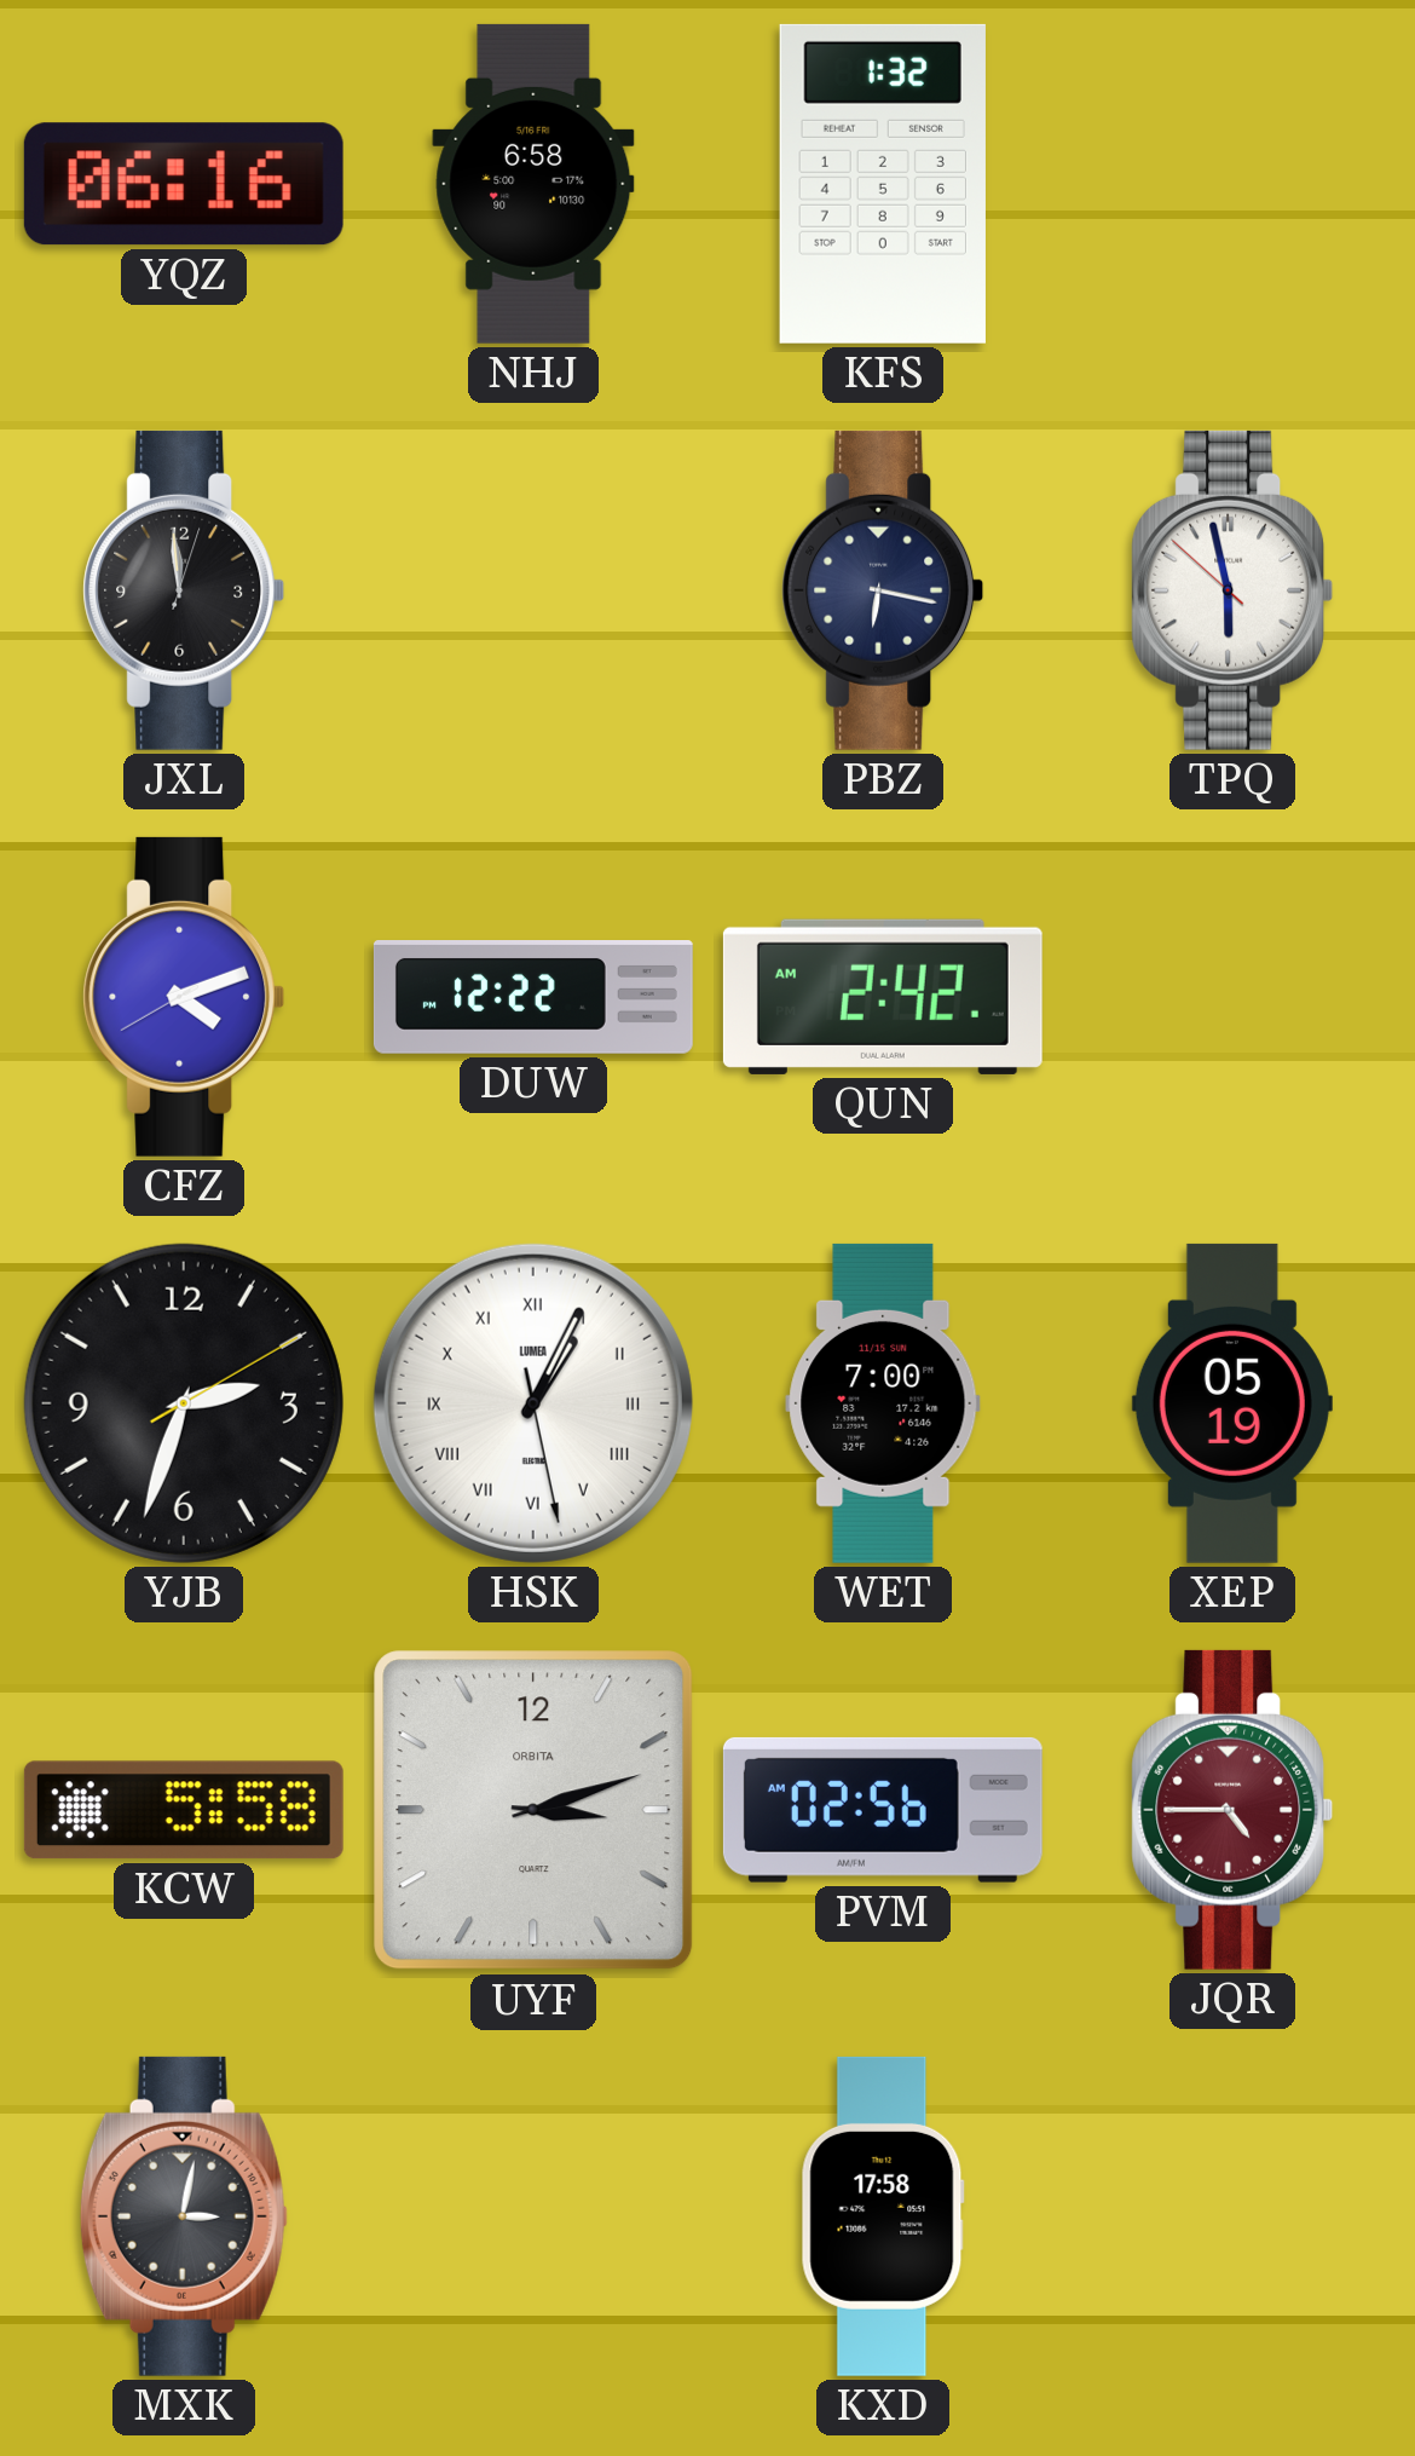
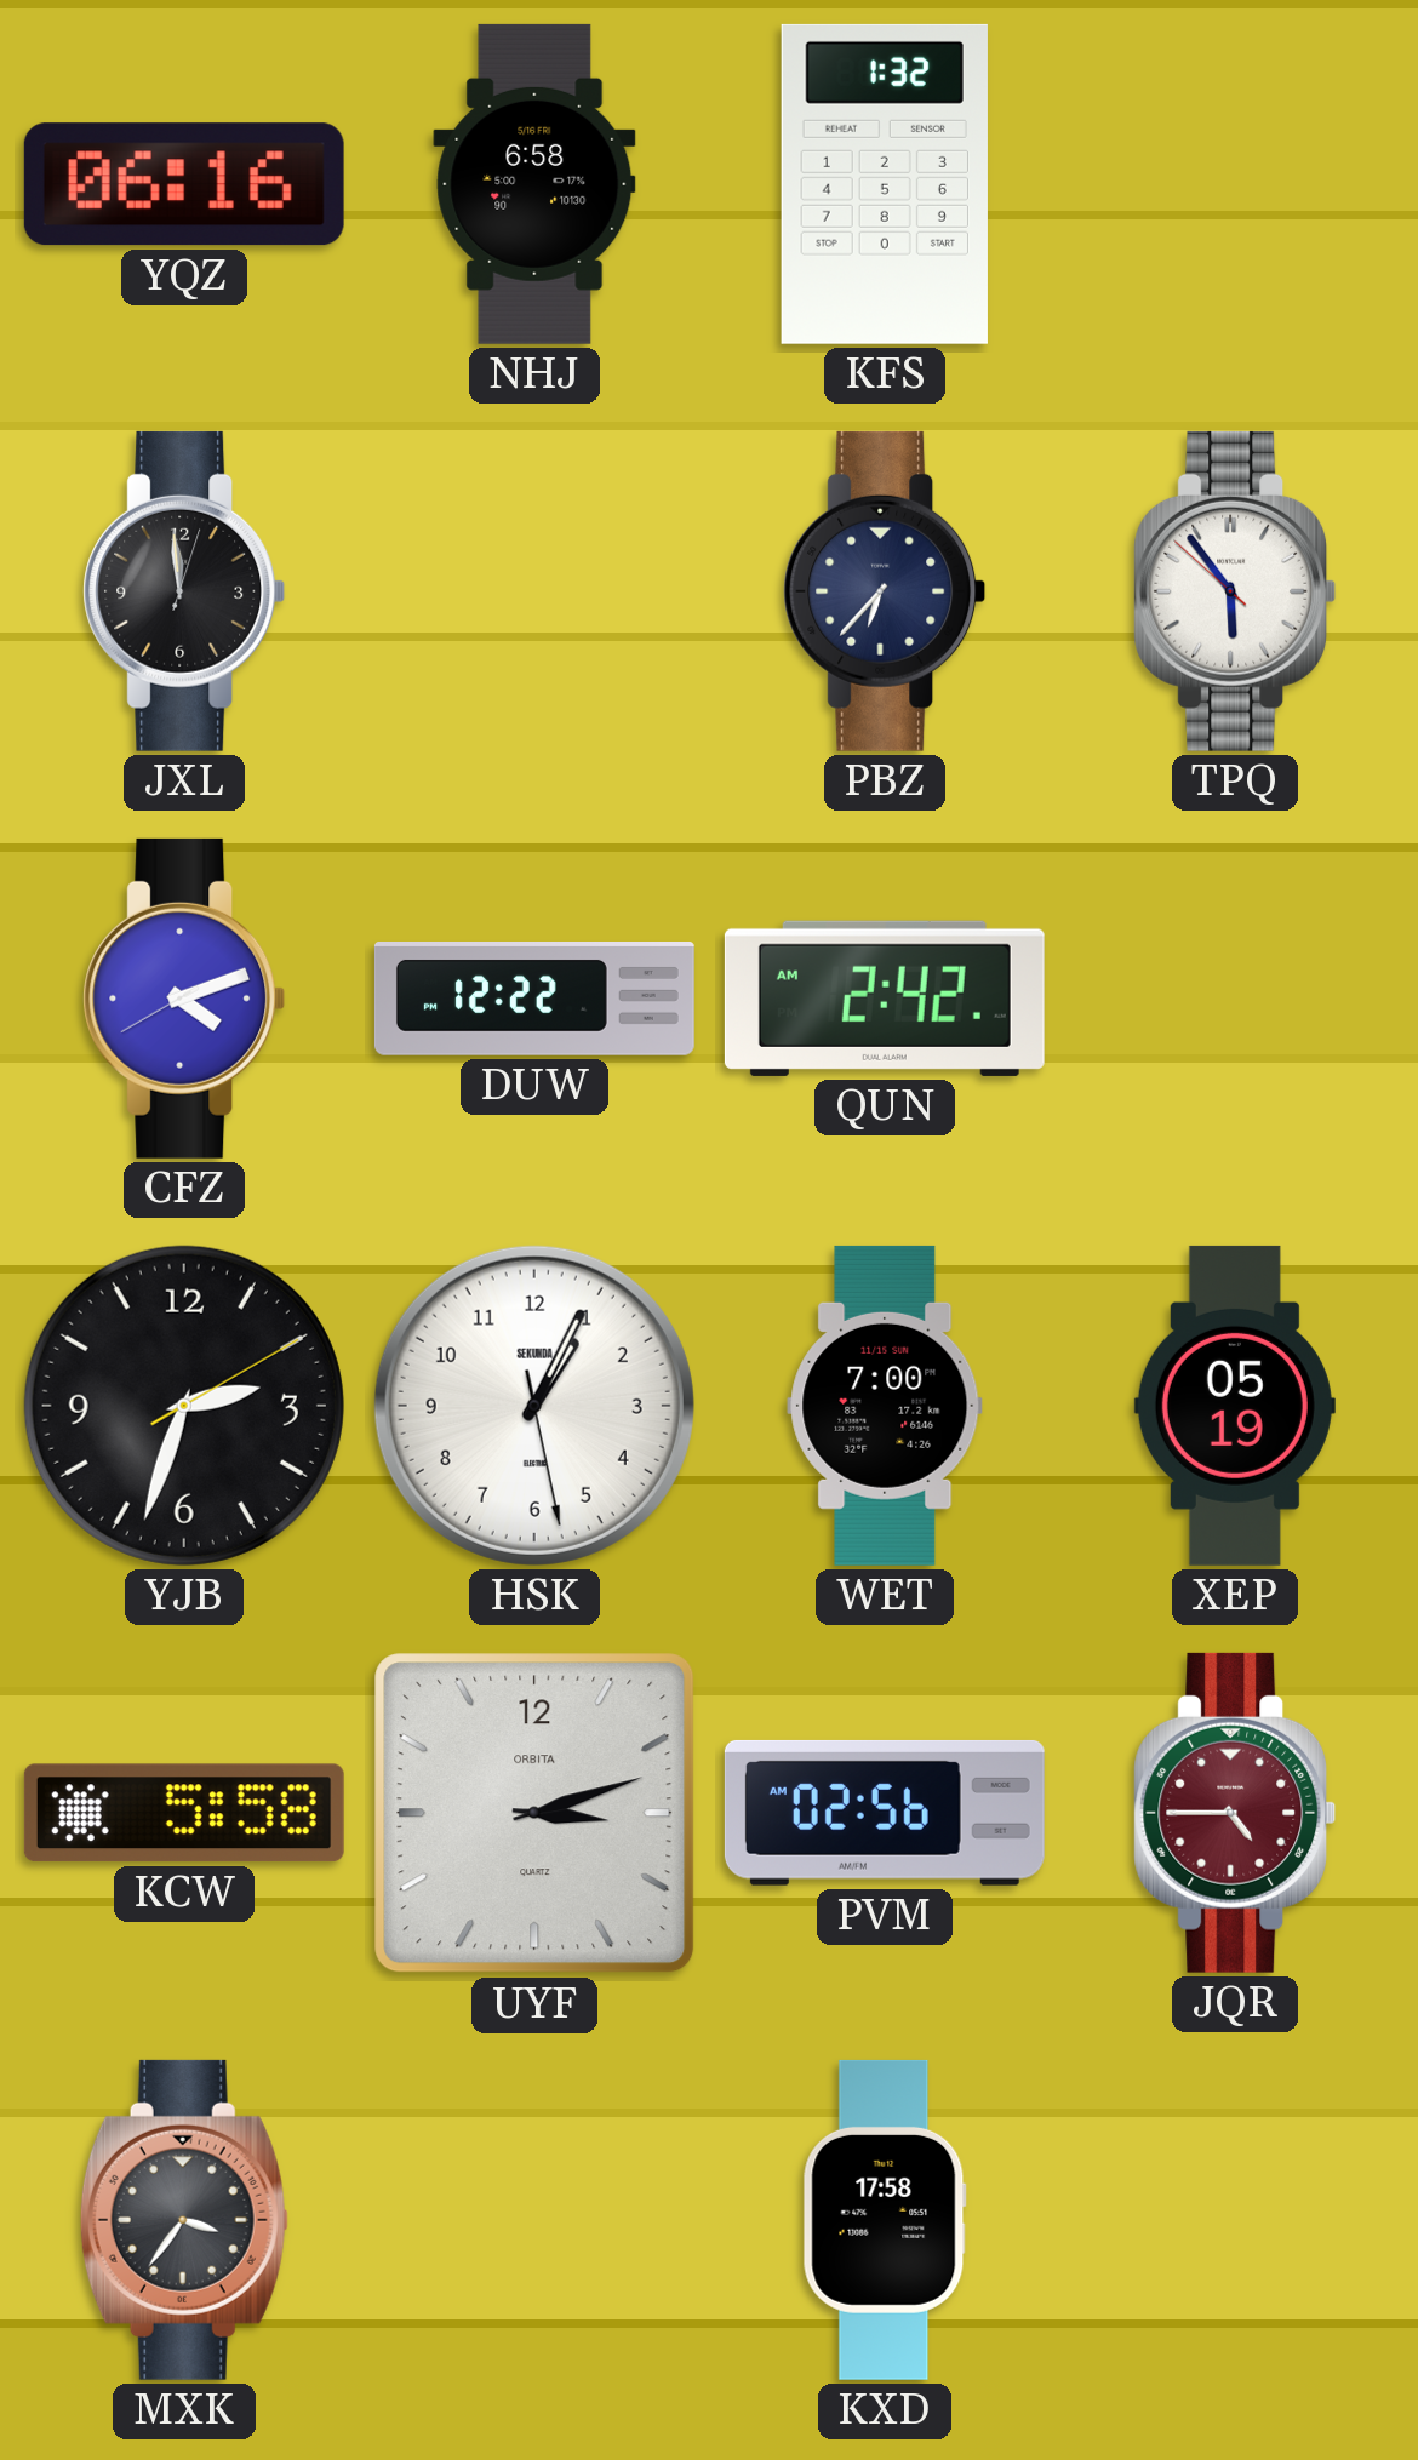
PBZ: 6:17 -> 6:37
TPQ: 5:57 -> 5:53
HSK numerals: Roman -> Arabic
HSK brand: LUMEA -> SEKUNDA
MXK: 3:02 -> 3:36
